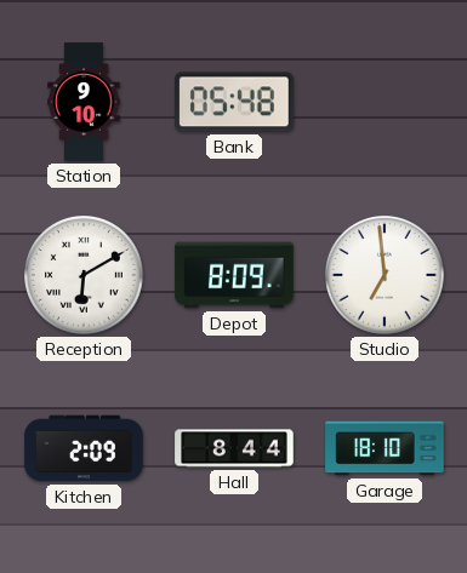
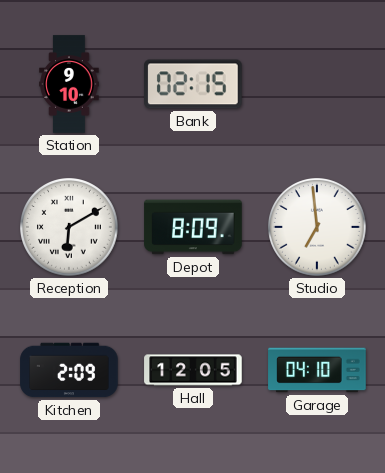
Bank: 05:48 -> 02:15
Hall: 8:44 -> 12:05
Garage: 18:10 -> 04:10
